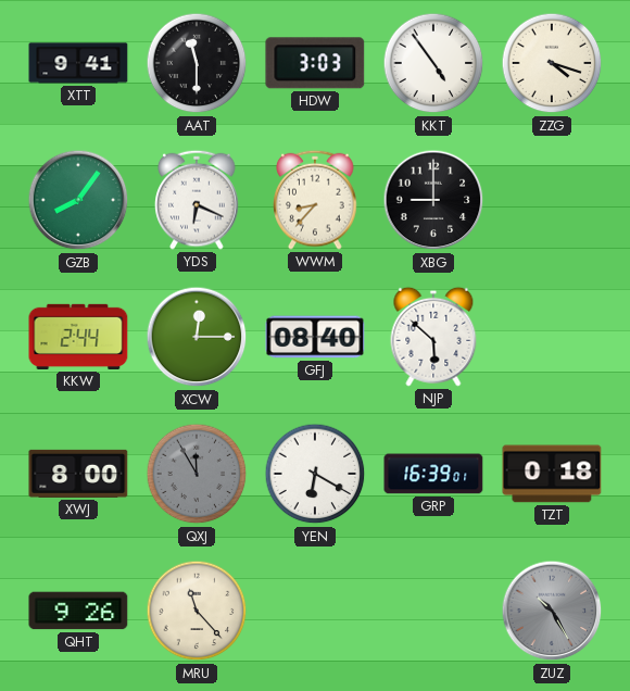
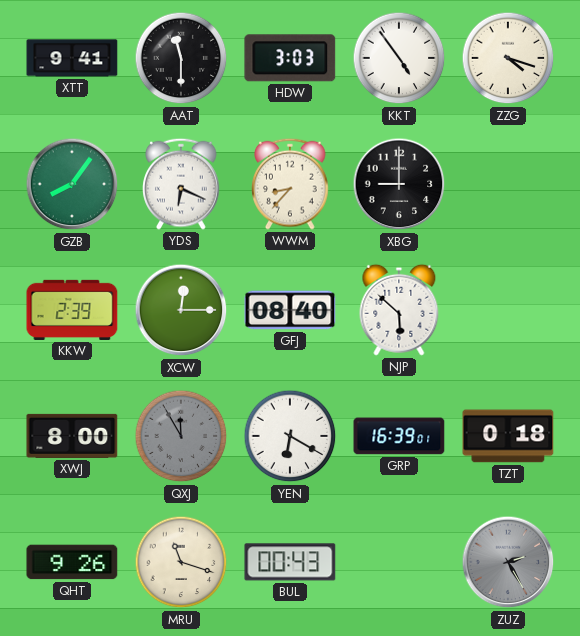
KKW: 2:44 -> 2:39
MRU: 11:23 -> 11:18
BUL: none -> 00:43
ZUZ: 10:25 -> 2:25
